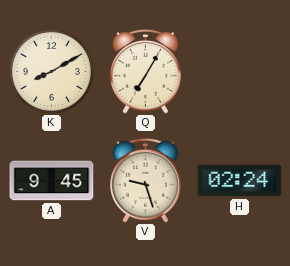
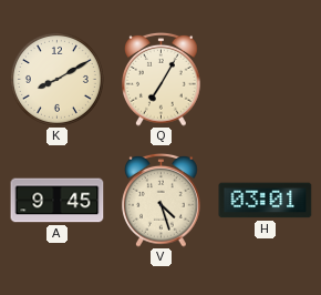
V: 9:27 -> 4:27
H: 02:24 -> 03:01
